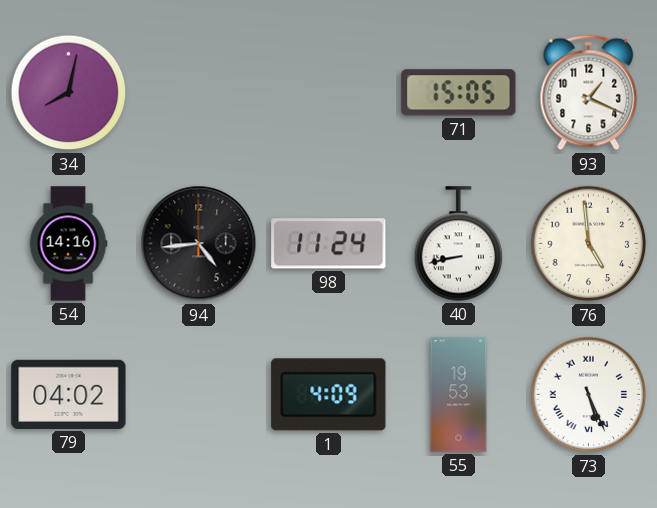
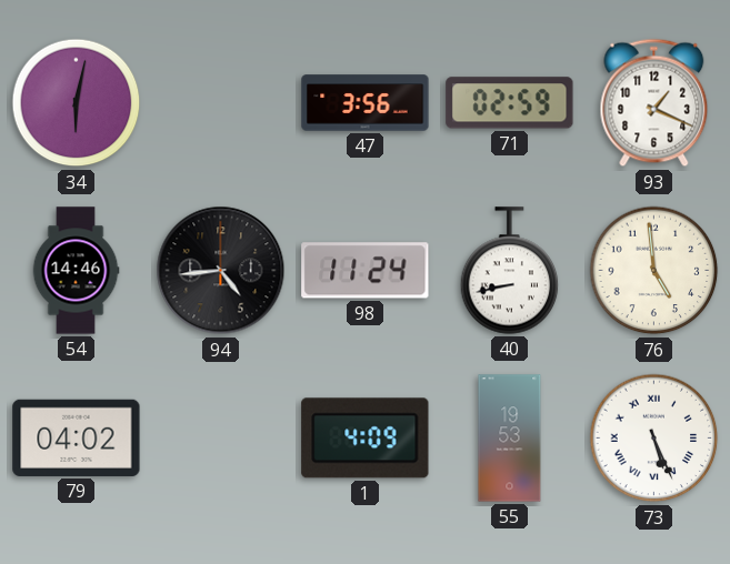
34: 8:02 -> 6:02
47: none -> 3:56
71: 15:05 -> 02:59
54: 14:16 -> 14:46
